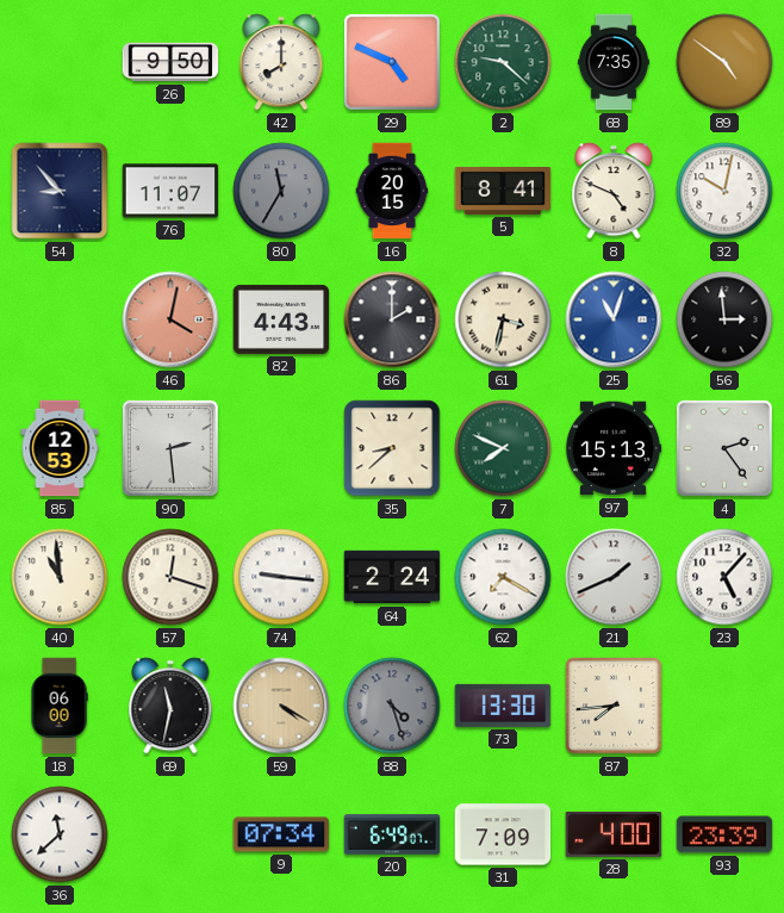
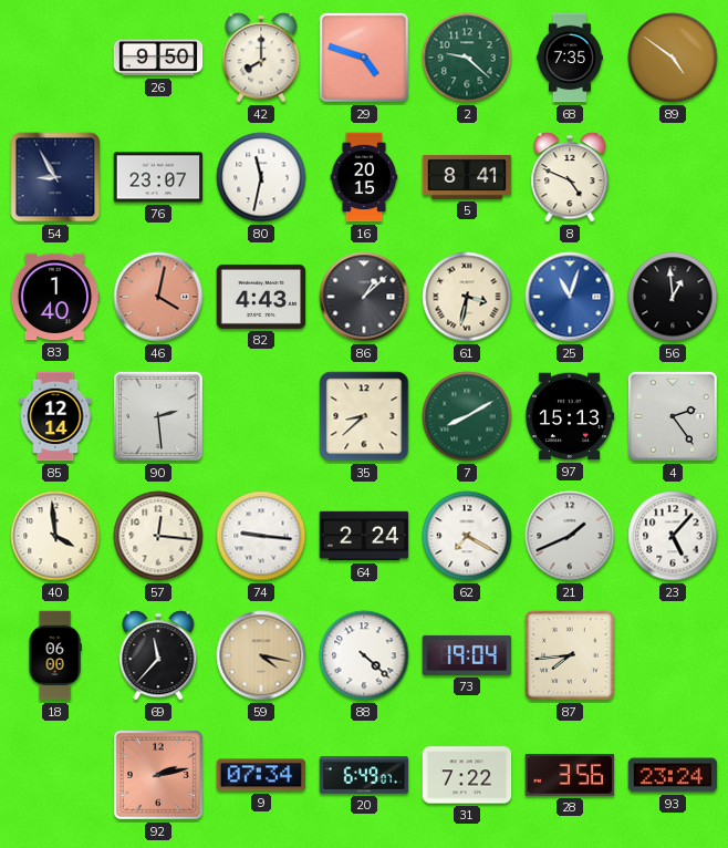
29: 4:49 -> 4:48
54: 8:53 -> 8:55
76: 11:07 -> 23:07
80: 11:35 -> 11:32
80 dial: grey -> white
32: 10:02 -> none
83: none -> 1:40
86: 2:00 -> 1:08
56: 2:59 -> 12:59
85: 12:53 -> 12:14
7: 7:49 -> 8:10
40: 10:59 -> 3:59
57: 12:18 -> 12:16
69: 11:32 -> 11:37
59: 4:20 -> 4:17
88: 4:27 -> 4:22
88 dial: grey -> white
73: 13:30 -> 19:04
36: 11:38 -> none
92: none -> 2:13
31: 7:09 -> 7:22
28: 4:00 -> 3:56
93: 23:39 -> 23:24
